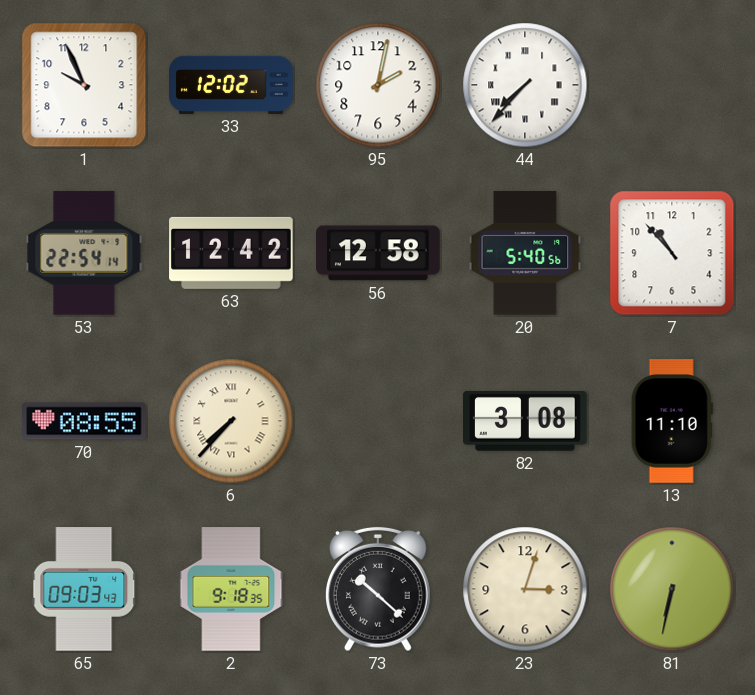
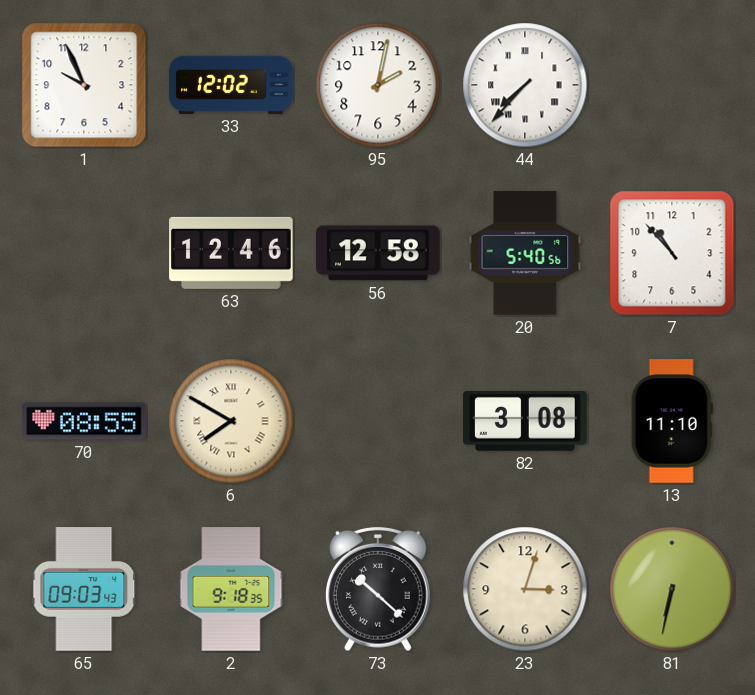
53: 22:54 -> none
63: 12:42 -> 12:46
6: 7:37 -> 7:50
